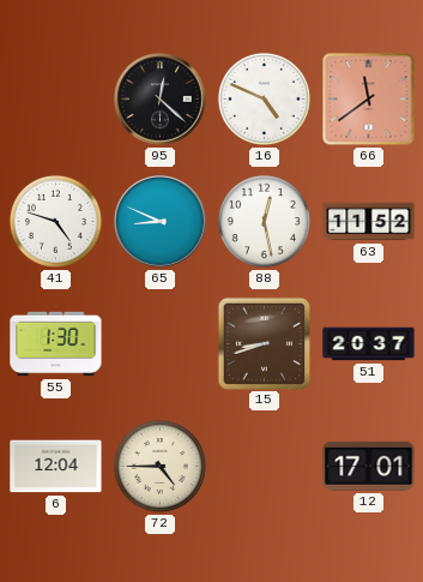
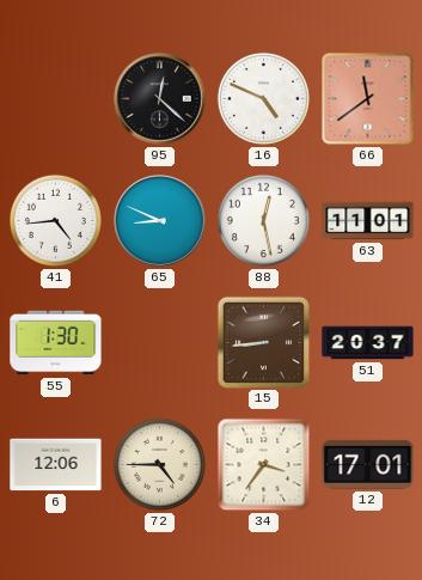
41: 4:48 -> 4:44
63: 11:52 -> 11:01
15: 8:42 -> 8:44
6: 12:04 -> 12:06
34: none -> 3:36
